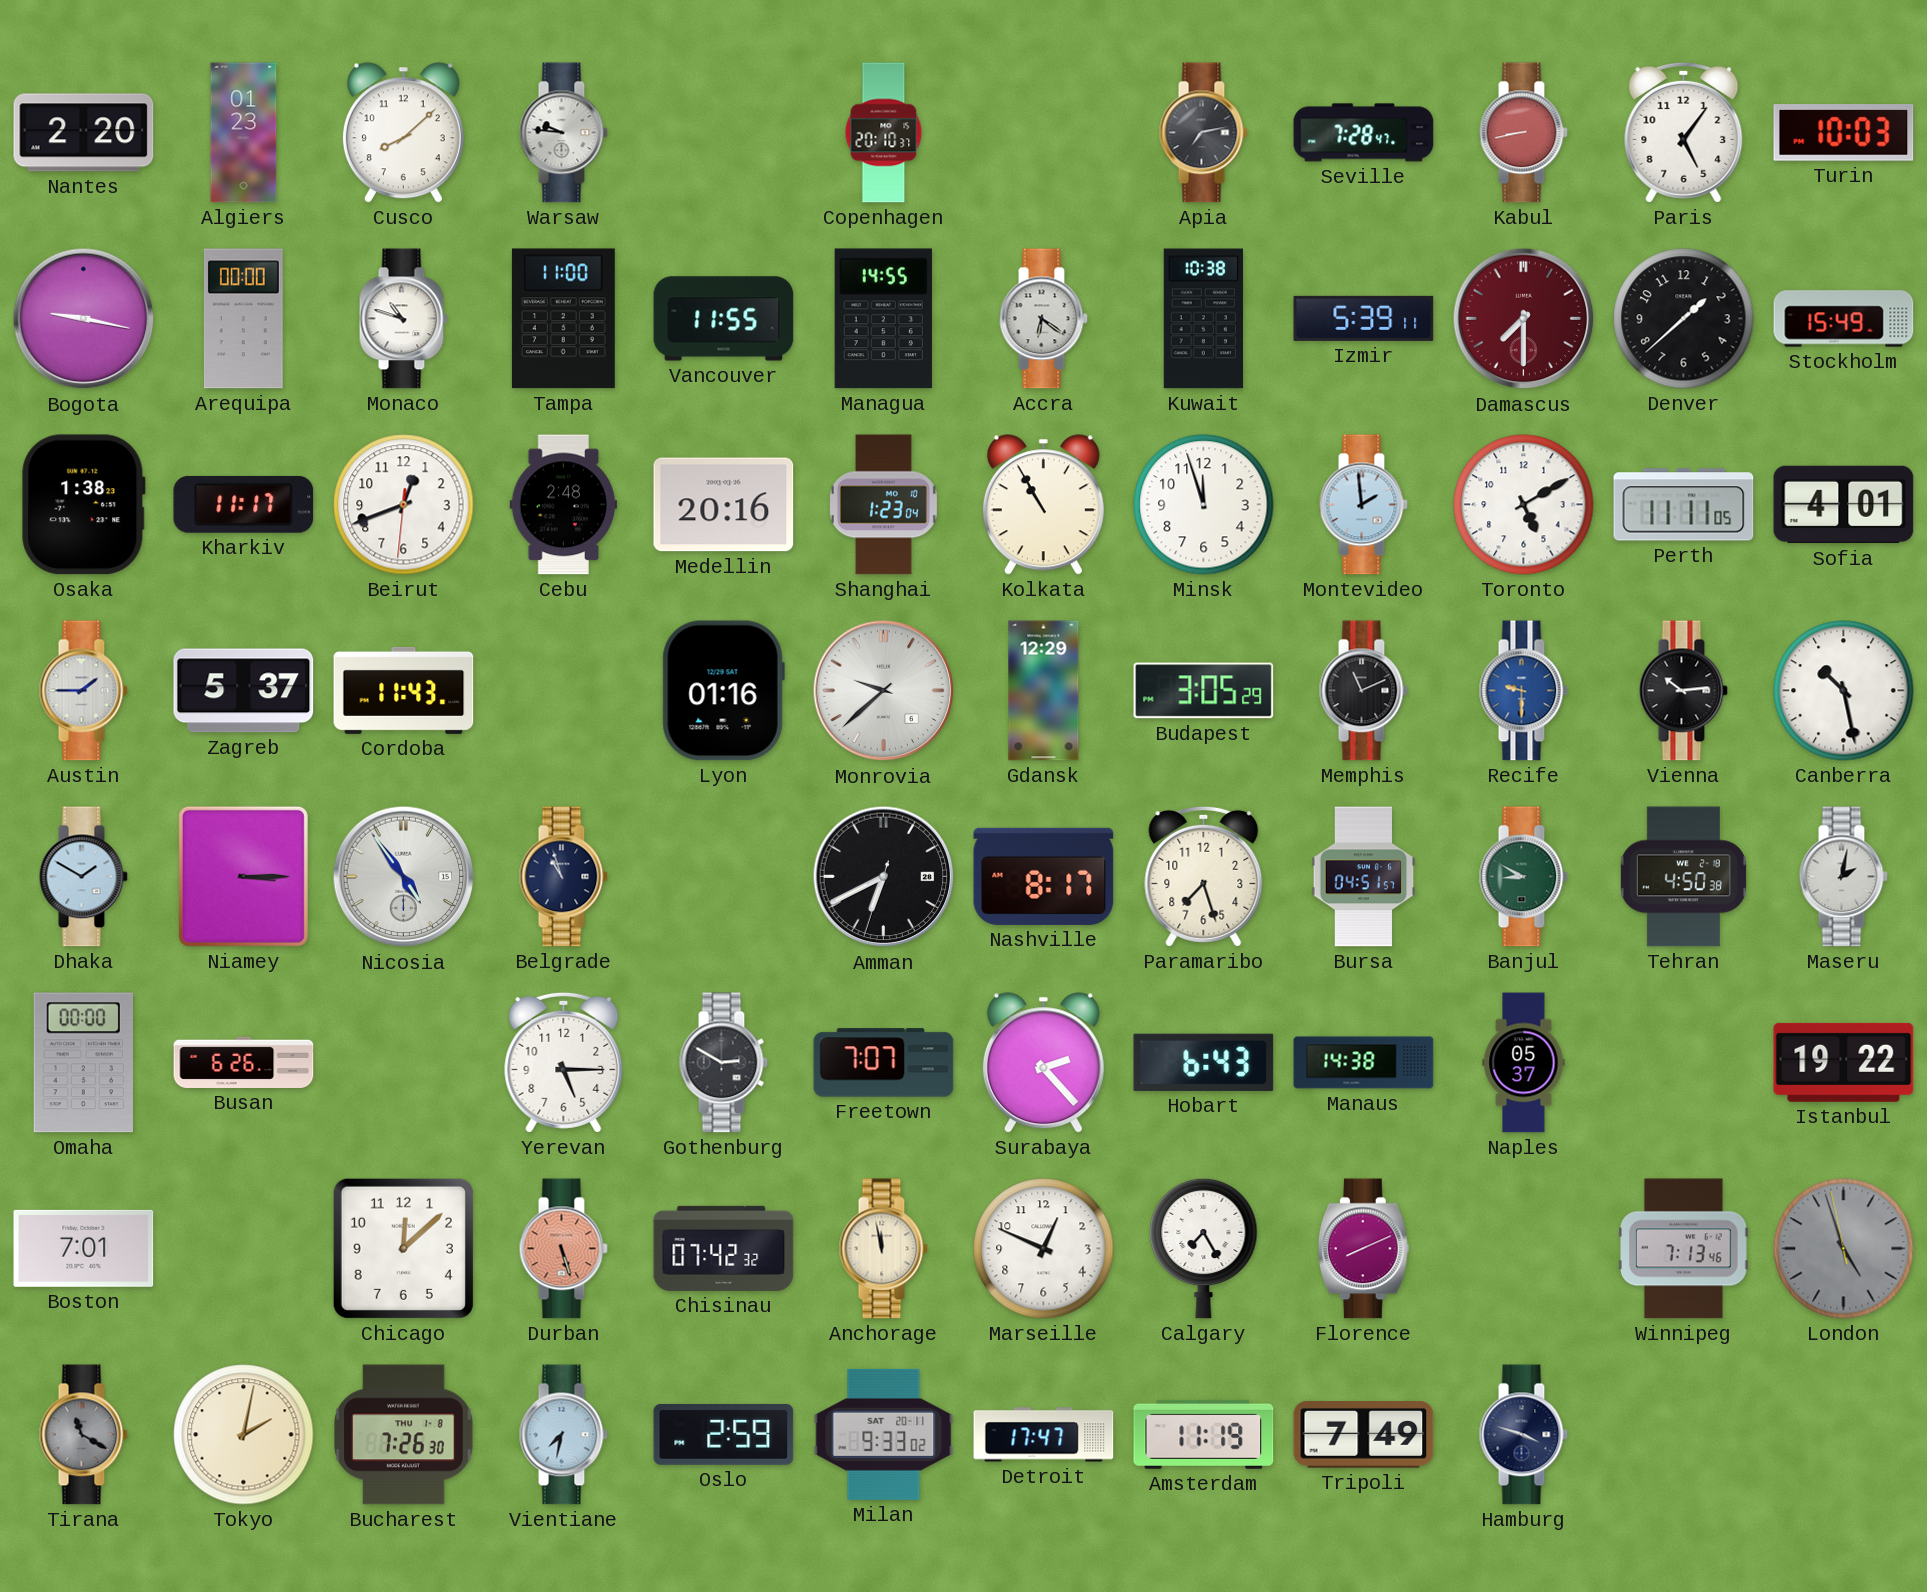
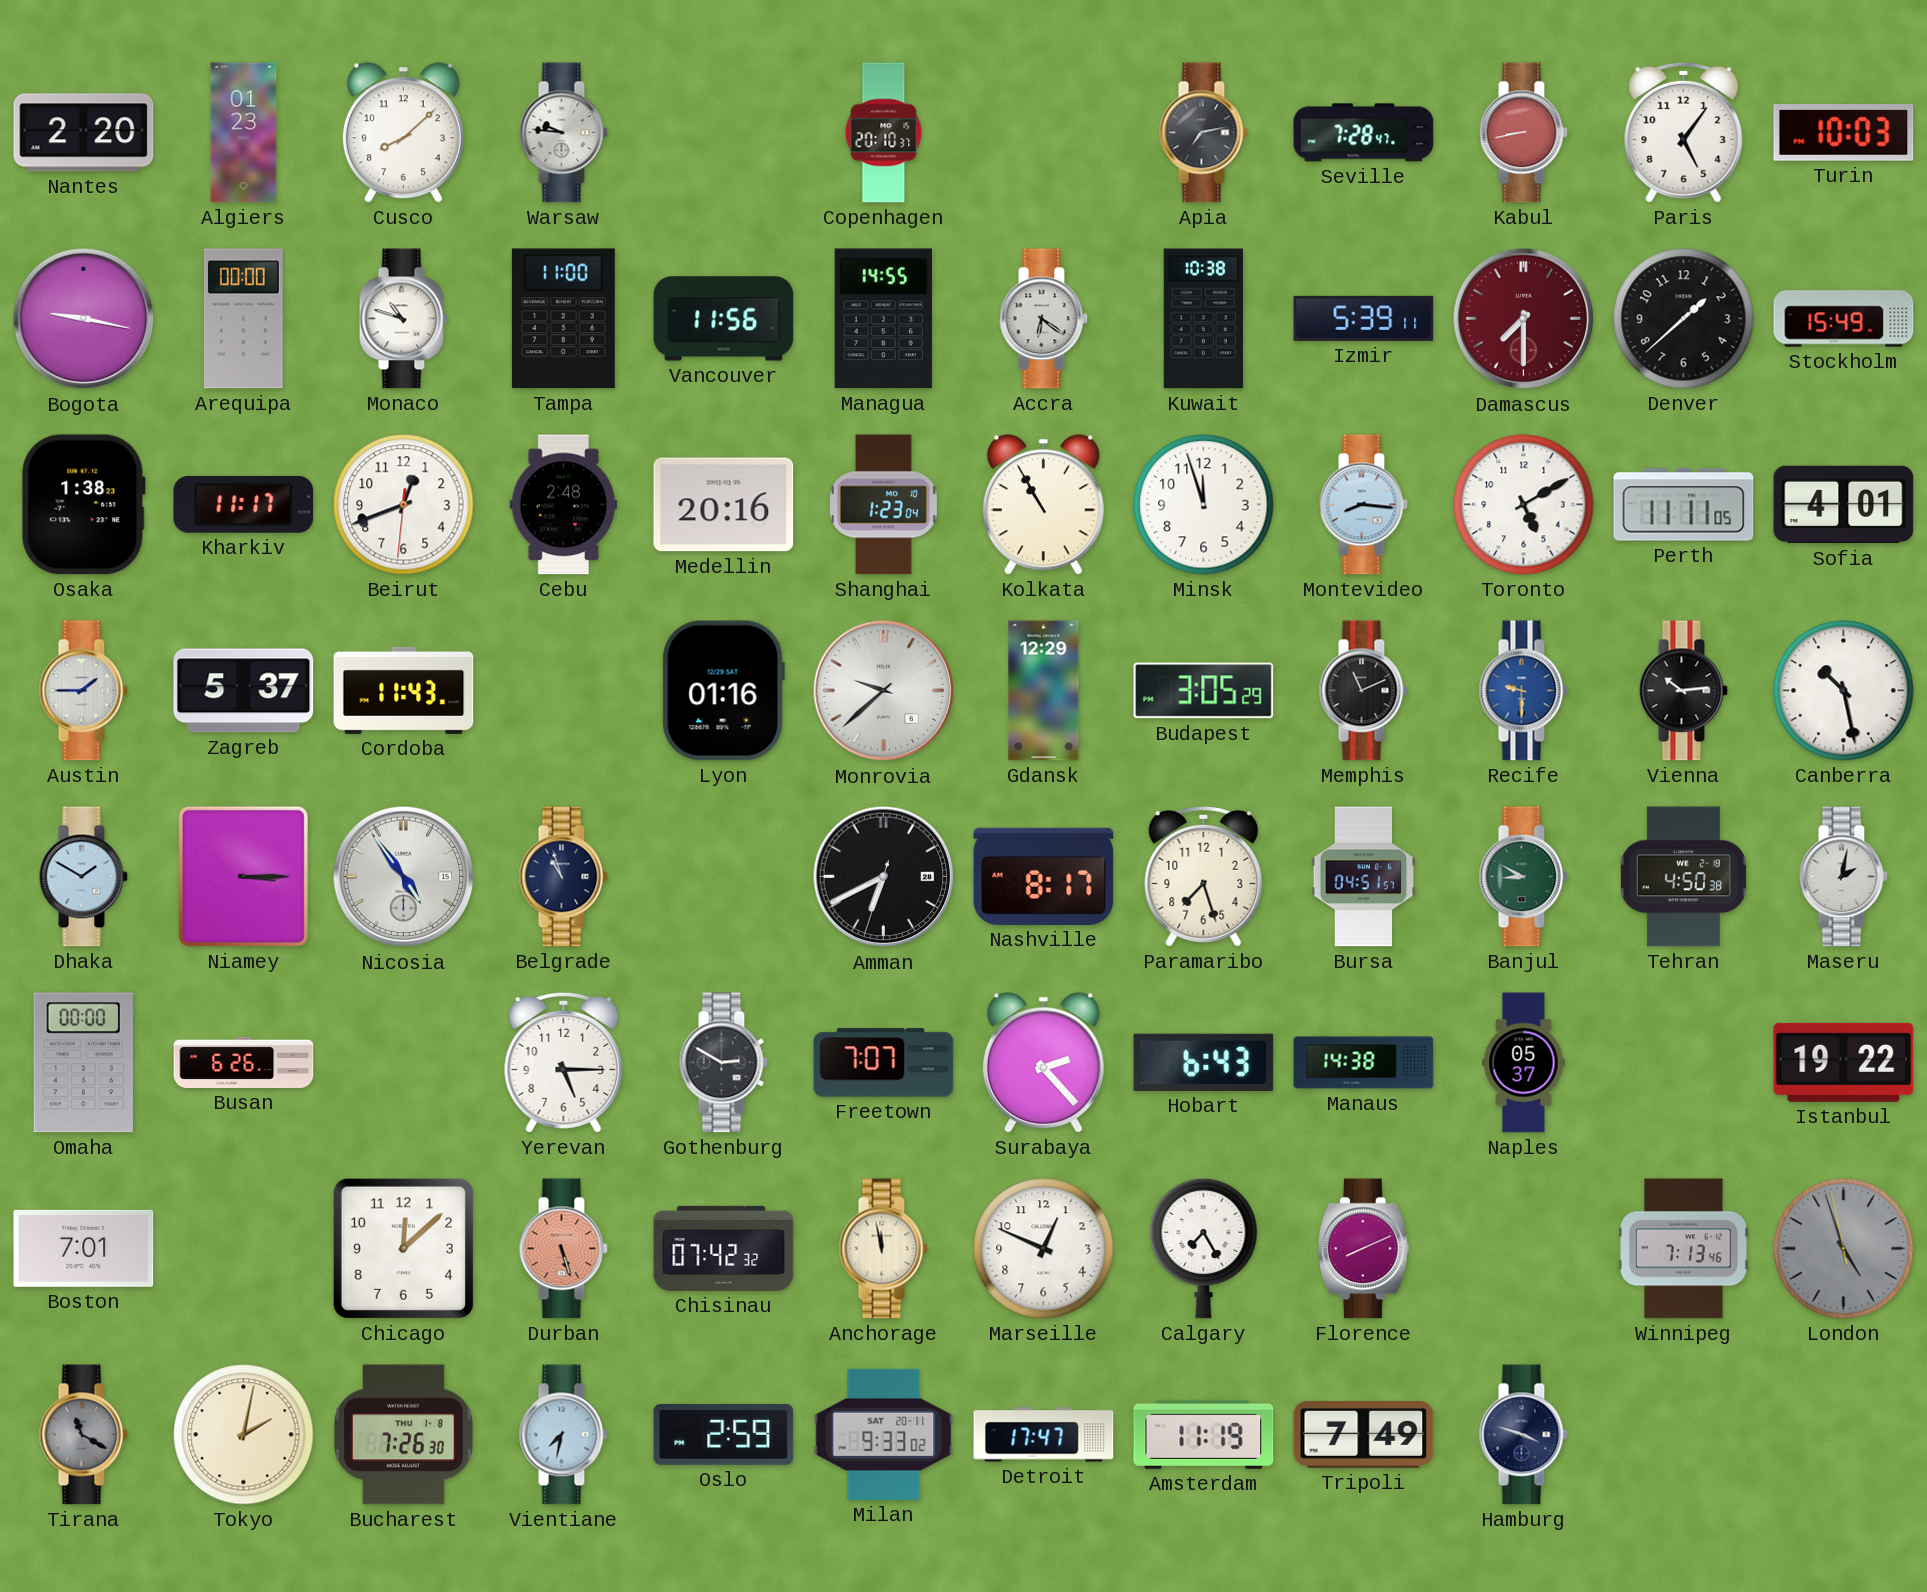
Vancouver: 11:55 -> 11:56
Montevideo: 1:59 -> 8:16
